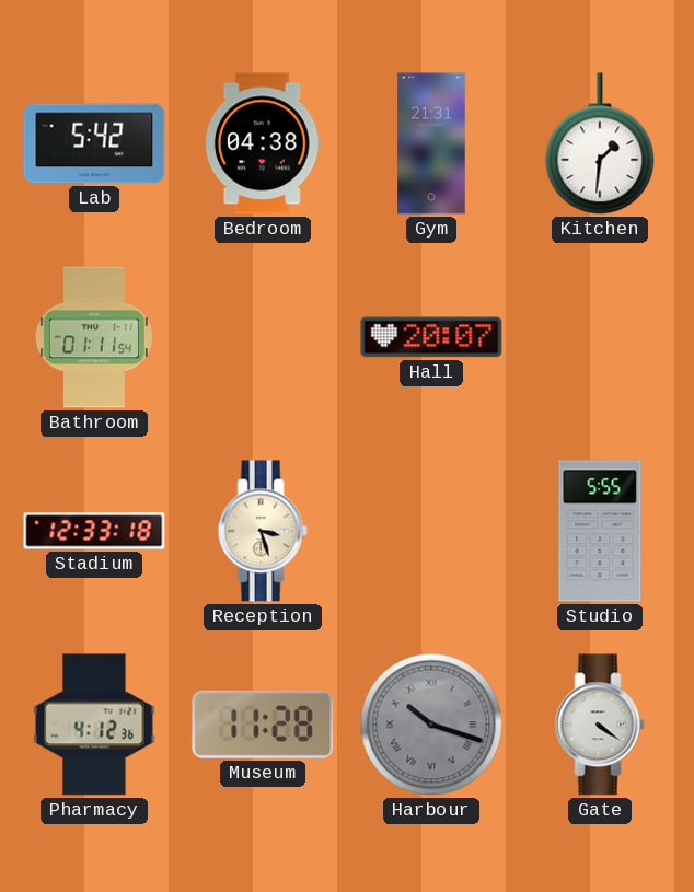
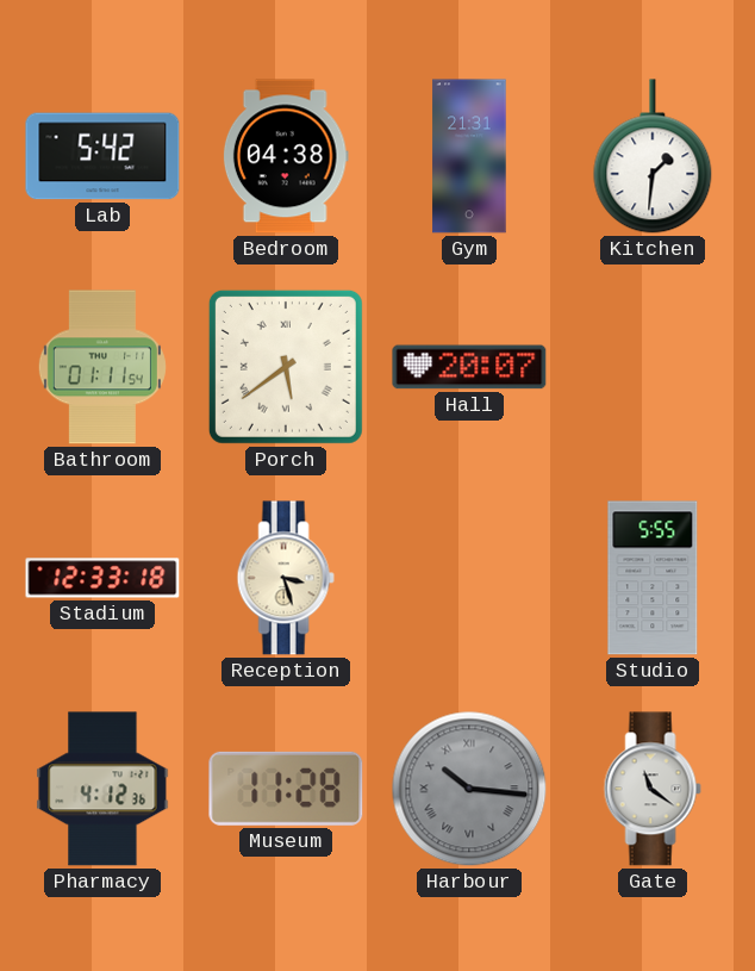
Porch: none -> 5:39
Harbour: 10:18 -> 10:16
Gate: 4:21 -> 11:21
